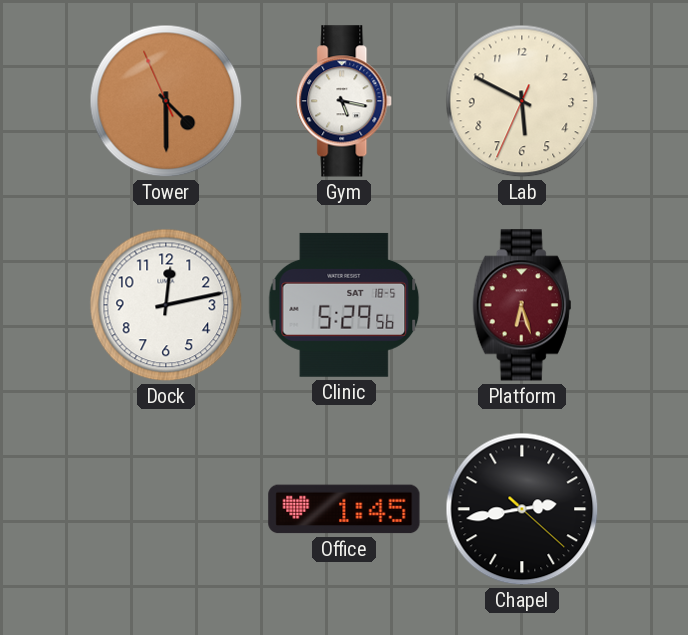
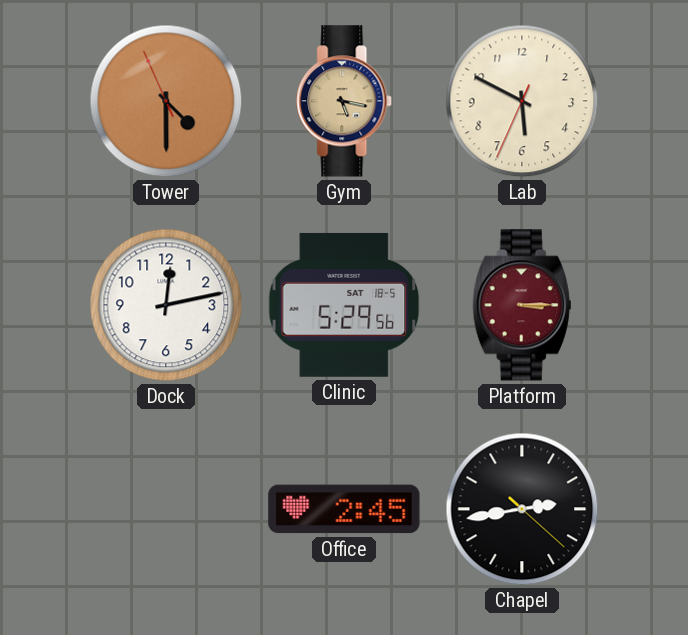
Gym dial: white -> champagne
Platform: 6:27 -> 3:15
Office: 1:45 -> 2:45
